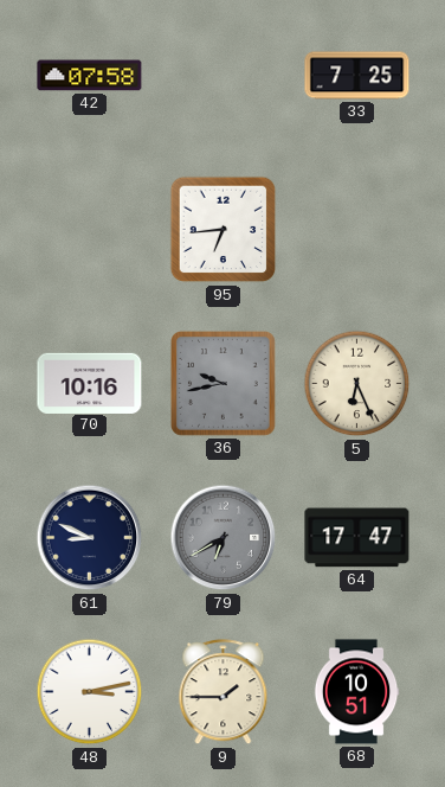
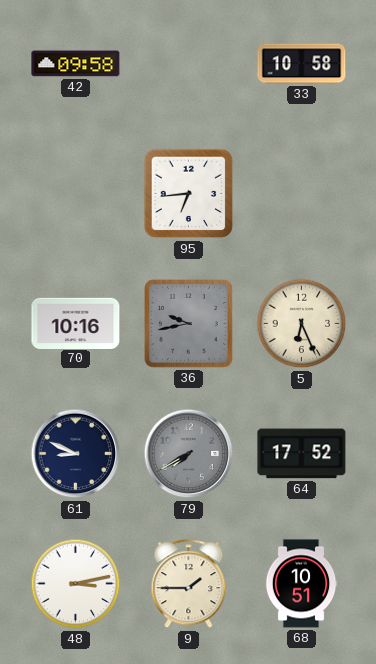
42: 07:58 -> 09:58
33: 7:25 -> 10:58
79: 6:40 -> 7:40
64: 17:47 -> 17:52
